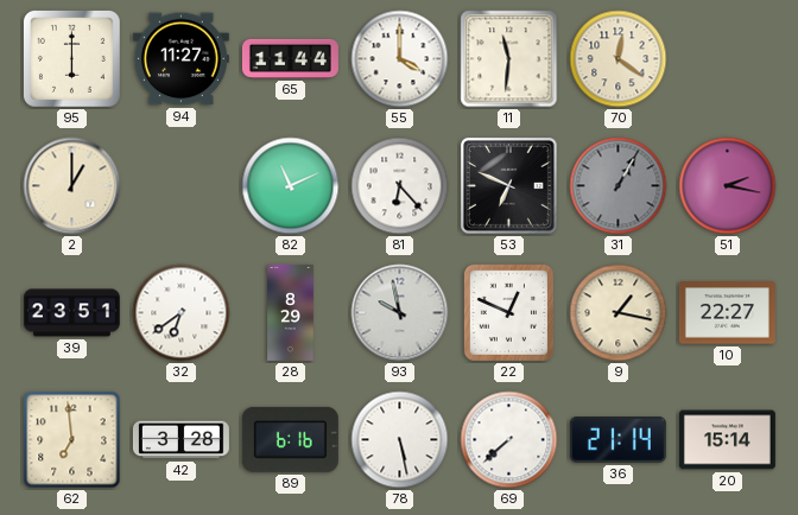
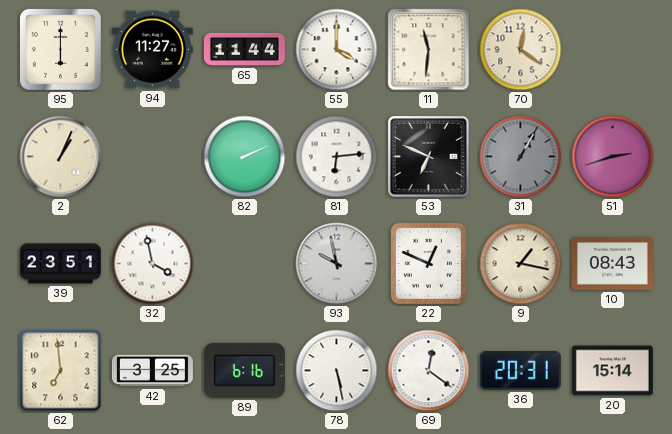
2: 1:00 -> 1:04
82: 11:11 -> 2:11
81: 6:23 -> 6:14
51: 2:17 -> 2:42
32: 6:39 -> 3:58
28: 8:29 -> none
10: 22:27 -> 08:43
42: 3:28 -> 3:25
69: 7:38 -> 12:21
36: 21:14 -> 20:31
